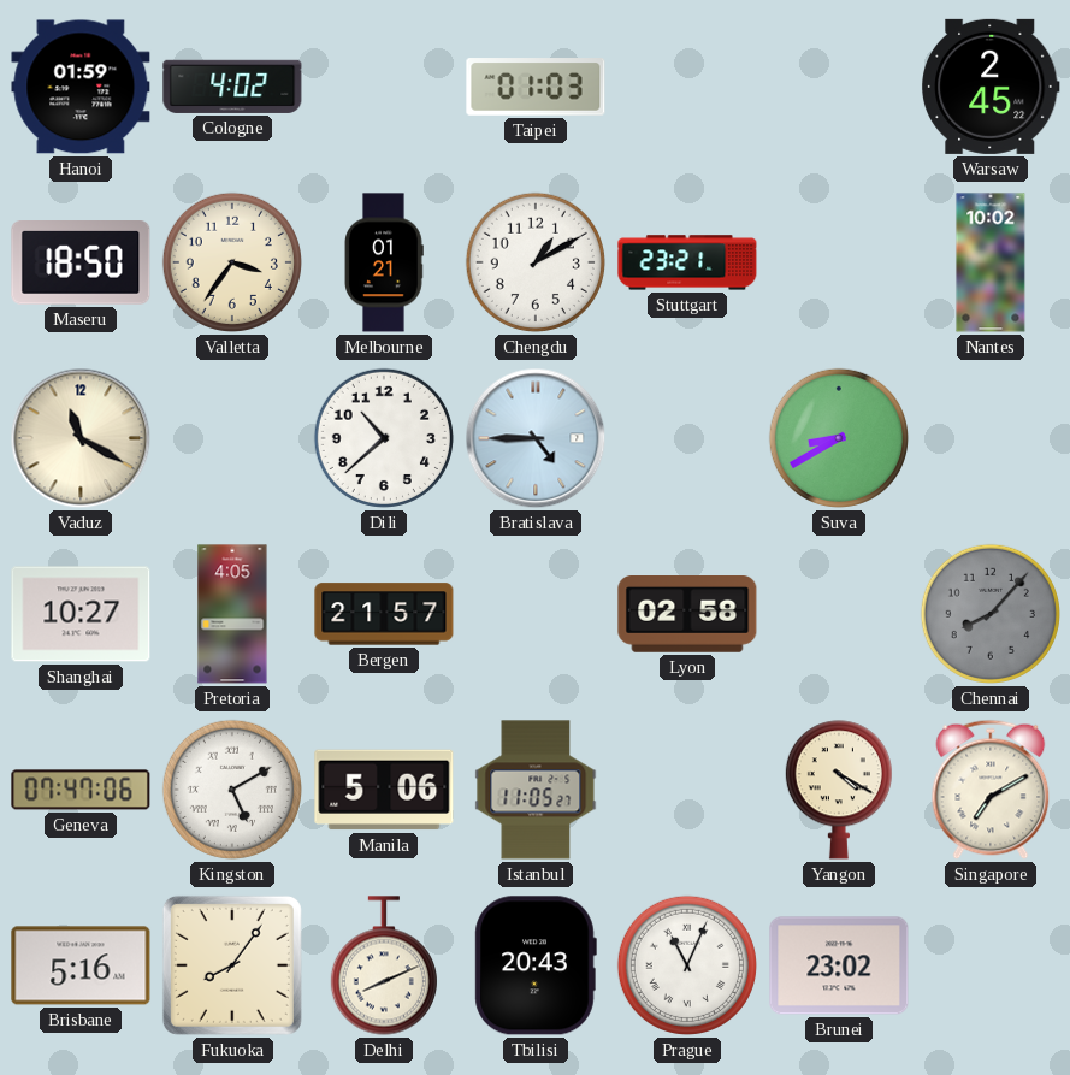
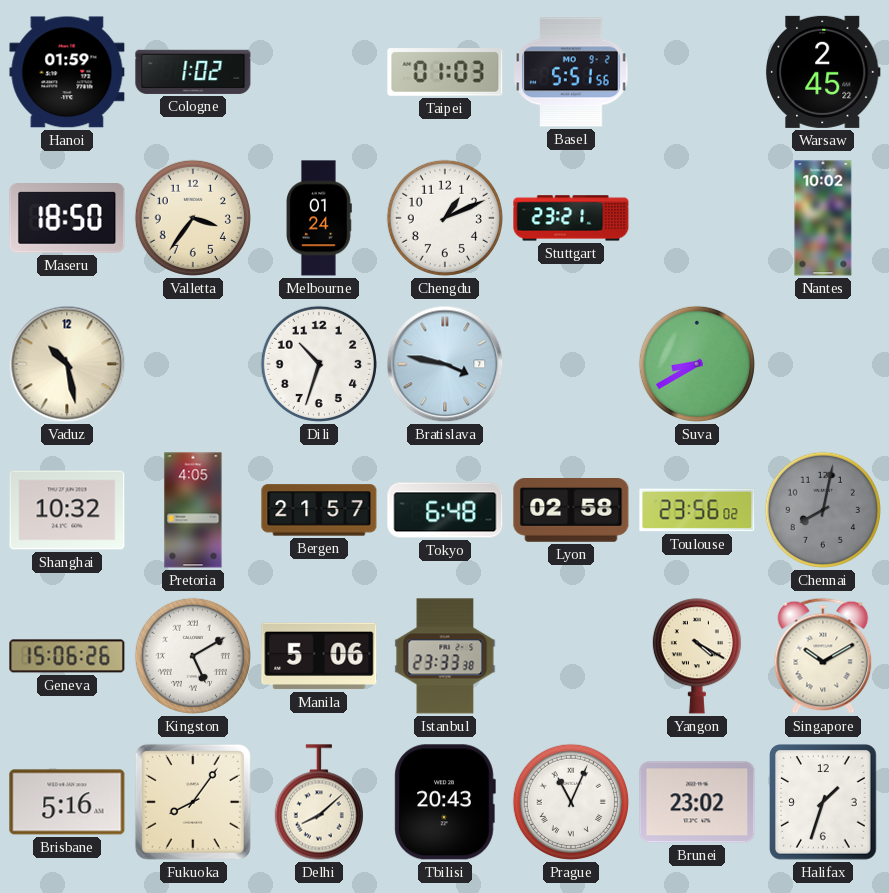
Cologne: 4:02 -> 1:02
Basel: none -> 5:51
Melbourne: 01:21 -> 01:24
Chengdu: 1:10 -> 1:11
Vaduz: 11:20 -> 10:28
Dili: 10:38 -> 10:33
Bratislava: 4:45 -> 3:47
Shanghai: 10:27 -> 10:32
Tokyo: none -> 6:48
Toulouse: none -> 23:56
Chennai: 8:07 -> 8:02
Geneva: 07:47 -> 15:06
Istanbul: 11:05 -> 23:33
Singapore: 7:10 -> 10:10
Delhi: 8:11 -> 8:08
Halifax: none -> 1:33
